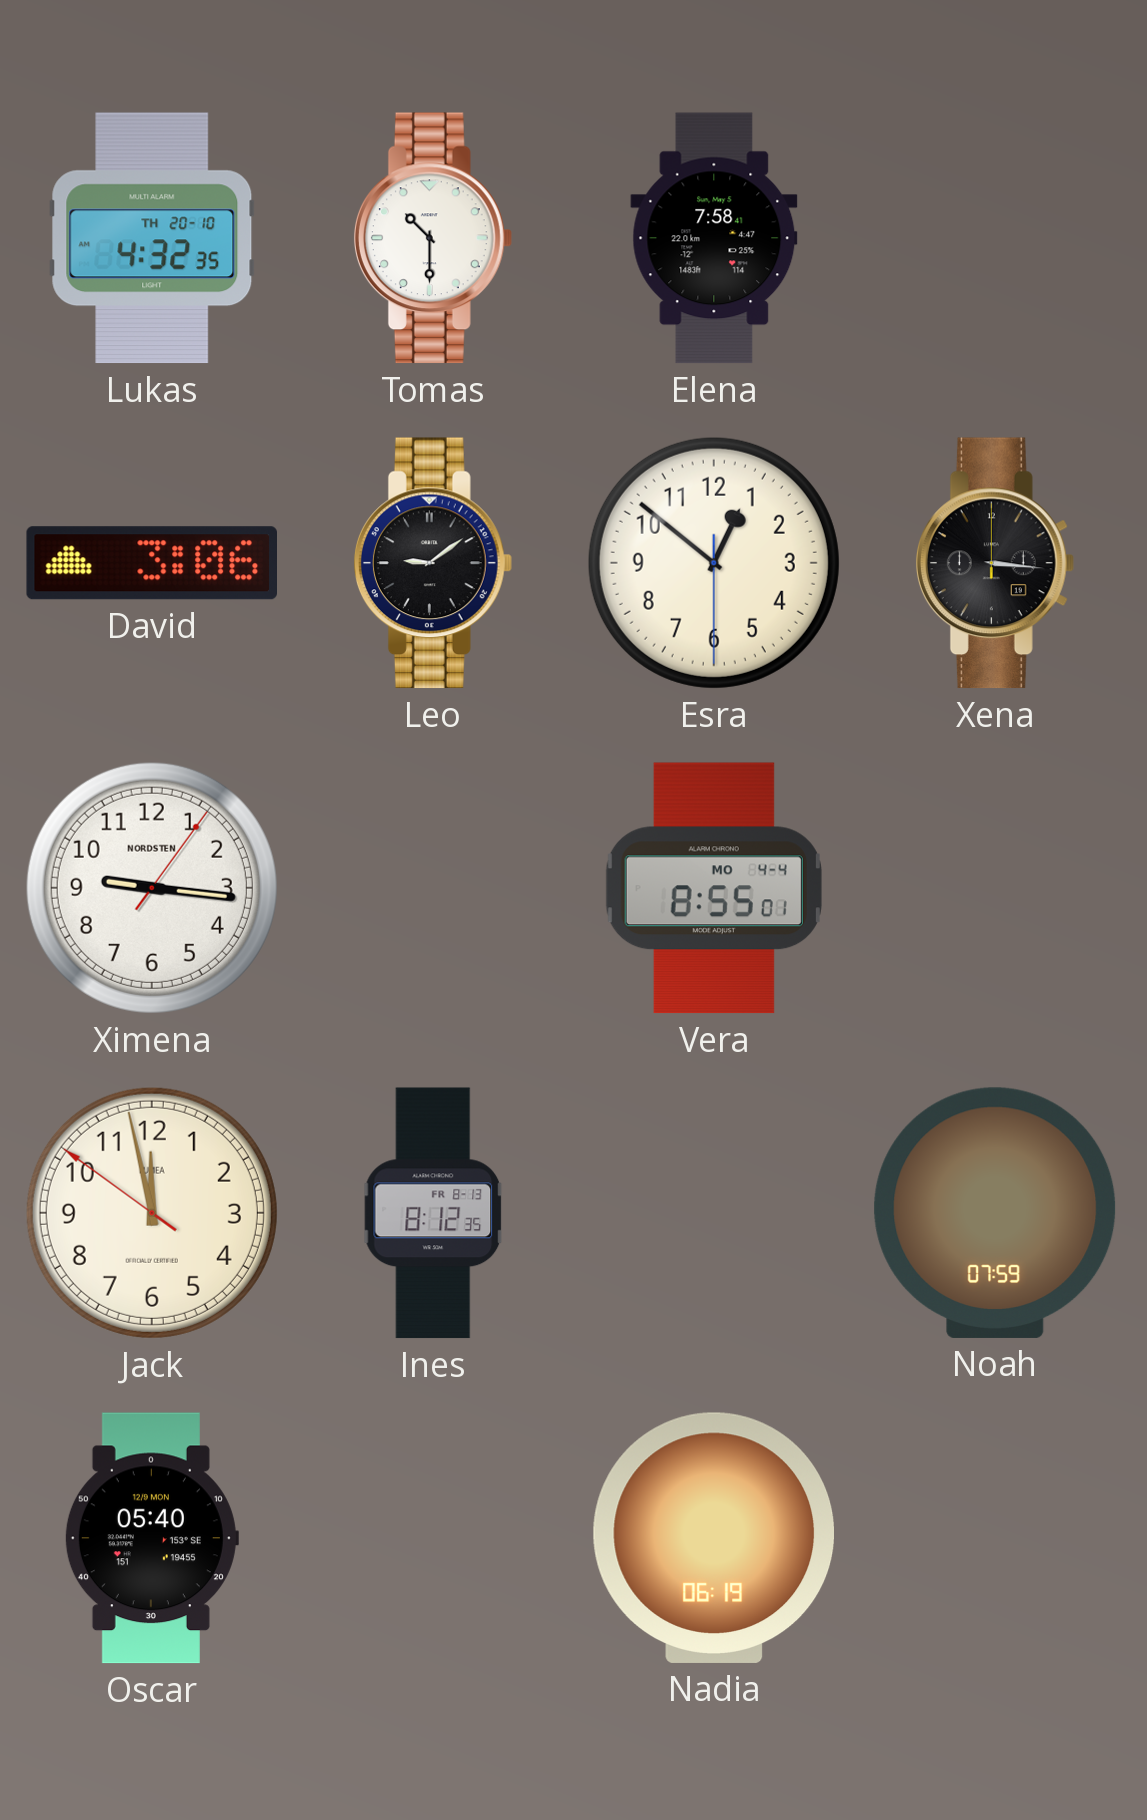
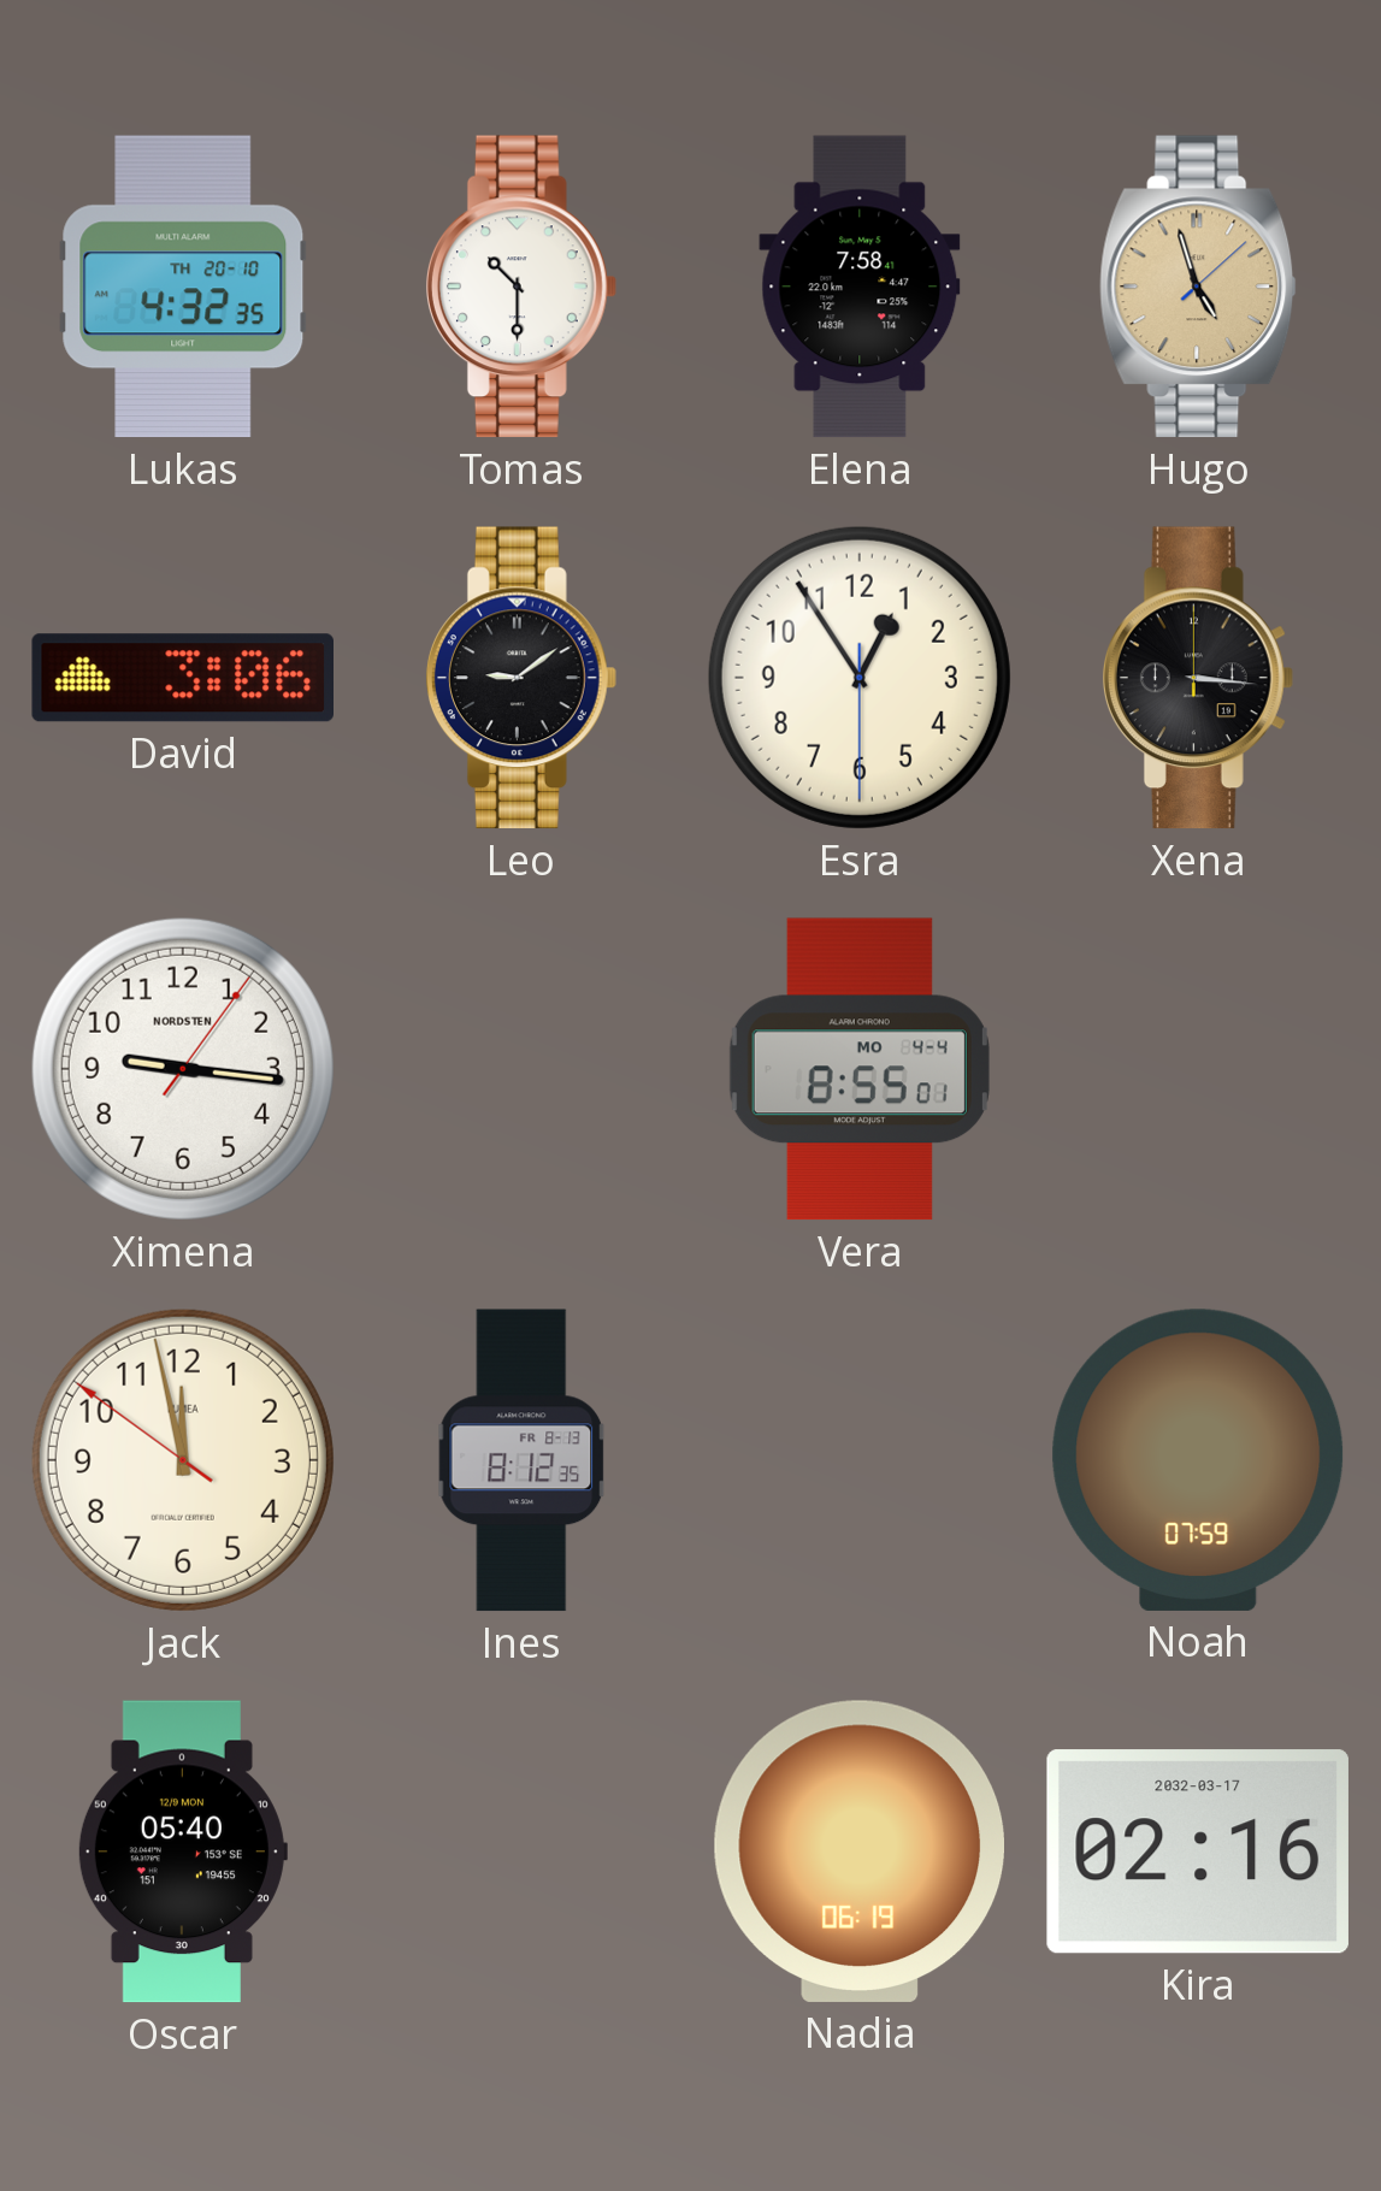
Hugo: none -> 4:57
Esra: 12:51 -> 12:54
Kira: none -> 02:16
